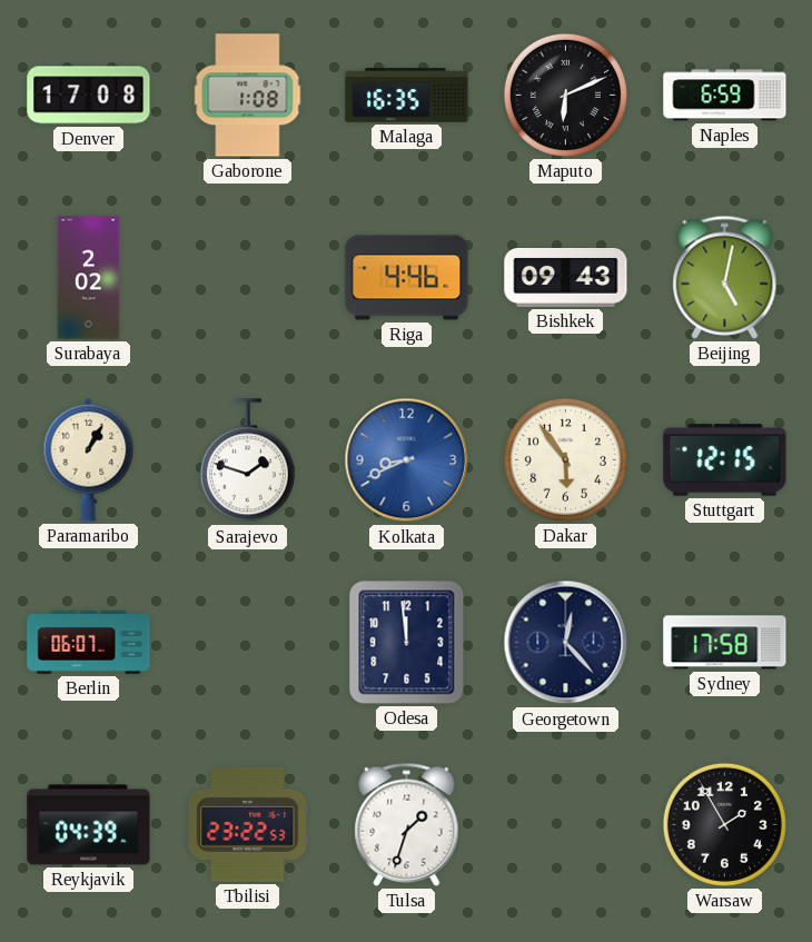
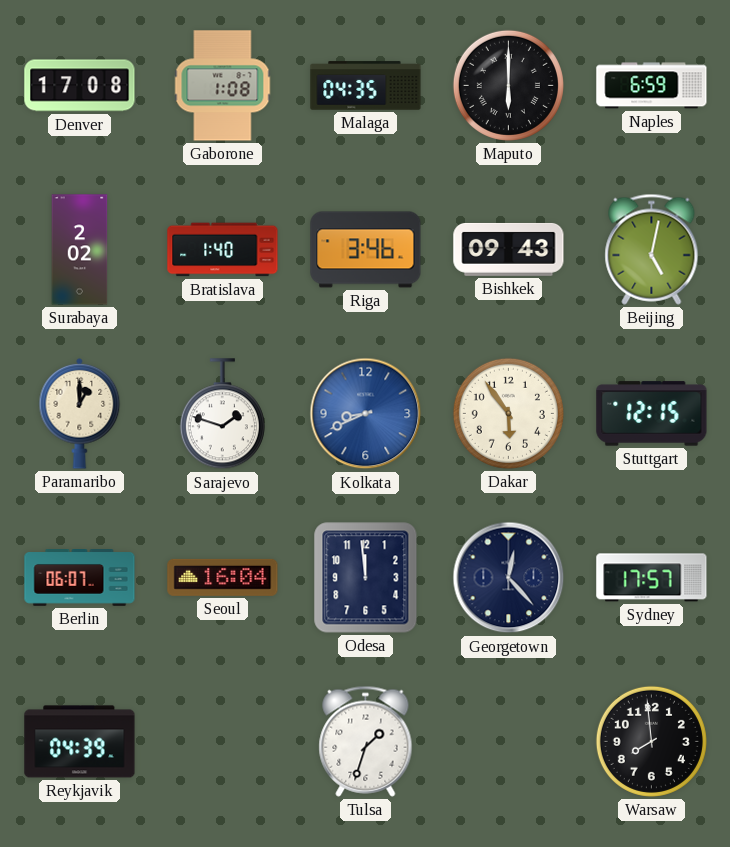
Malaga: 16:35 -> 04:35
Maputo: 6:11 -> 6:00
Bratislava: none -> 1:40
Riga: 4:46 -> 3:46
Paramaribo: 1:05 -> 1:00
Seoul: none -> 16:04
Sydney: 17:58 -> 17:57
Tbilisi: 23:22 -> none
Warsaw: 1:55 -> 7:59
